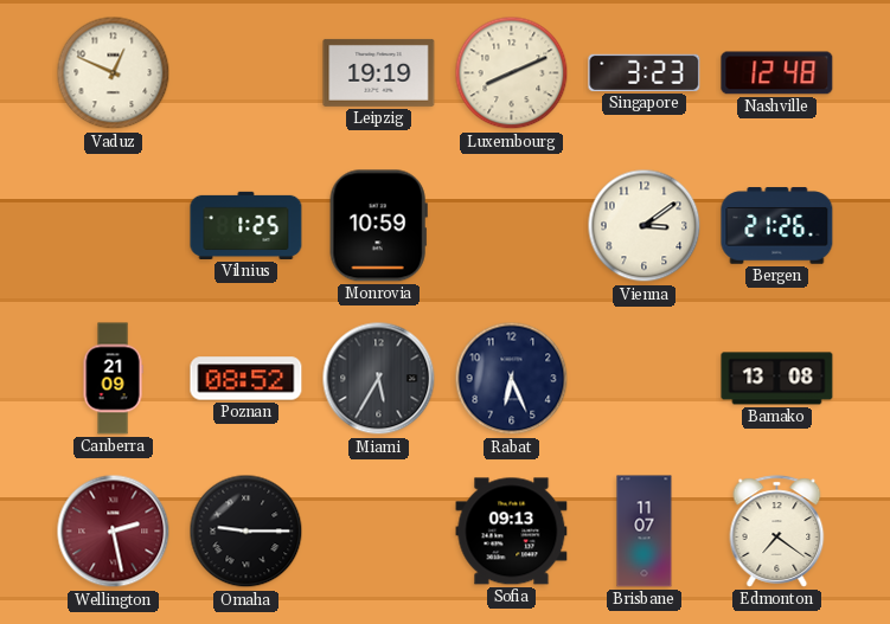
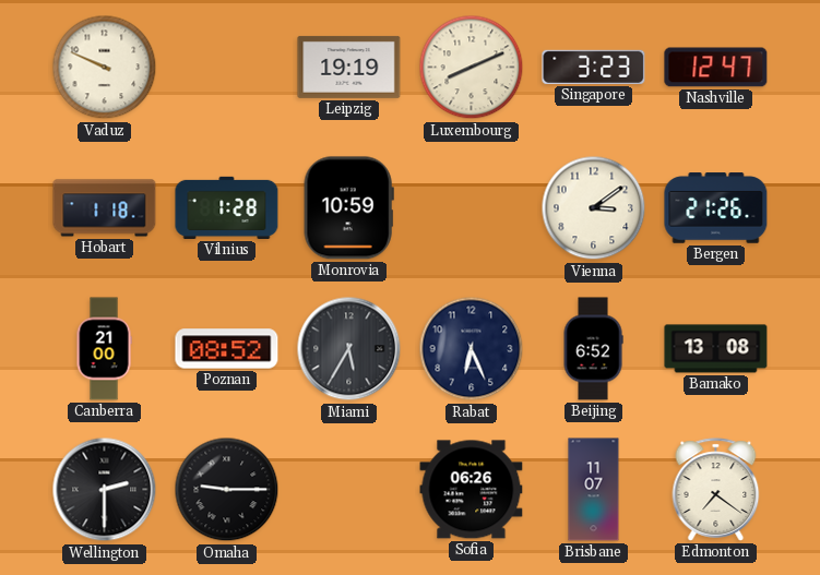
Vaduz: 12:49 -> 9:49
Nashville: 12:48 -> 12:47
Hobart: none -> 1:18
Vilnius: 1:25 -> 1:28
Canberra: 21:09 -> 21:00
Beijing: none -> 6:52
Wellington: 2:28 -> 2:30
Wellington dial: burgundy -> black
Sofia: 09:13 -> 06:26
